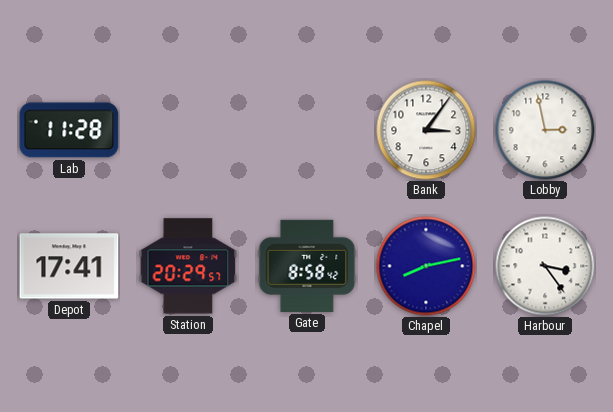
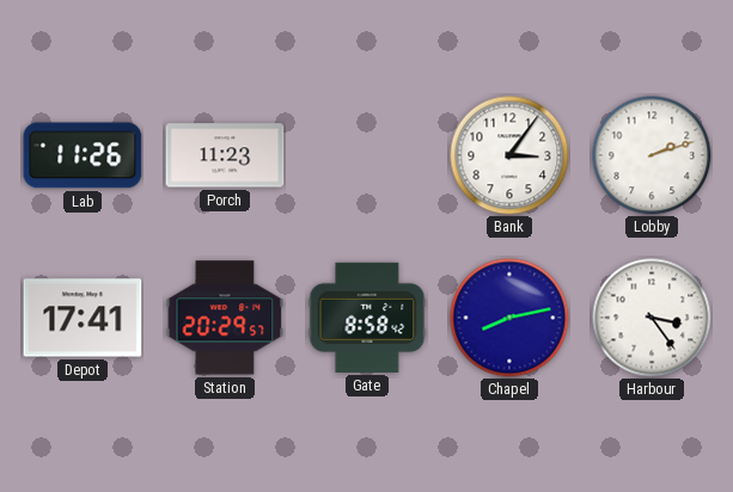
Lab: 11:28 -> 11:26
Porch: none -> 11:23
Lobby: 2:58 -> 2:12
